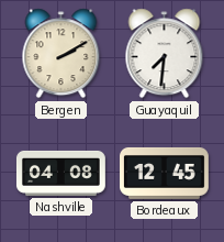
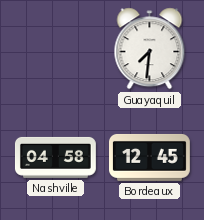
Bergen: 2:10 -> none
Nashville: 04:08 -> 04:58
